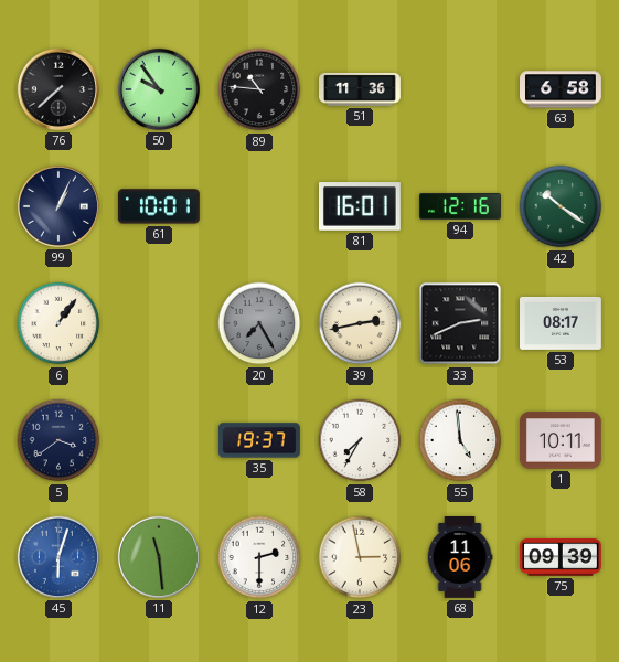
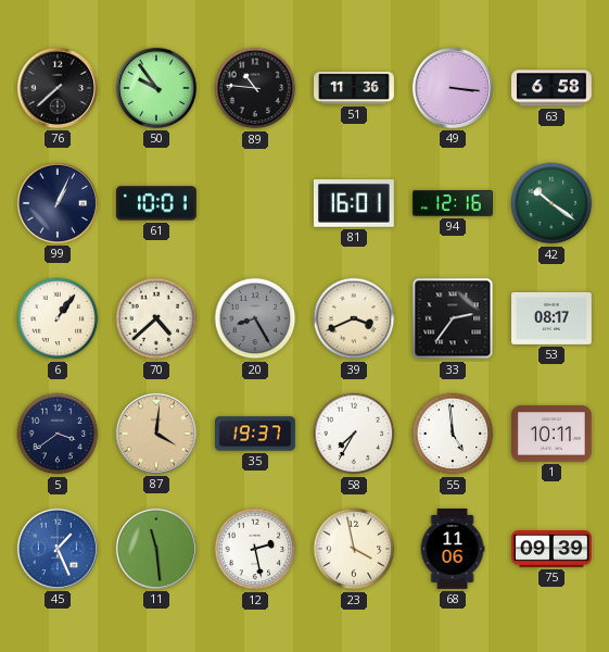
49: none -> 3:16
70: none -> 4:38
20: 7:25 -> 8:25
39: 2:43 -> 3:41
33: 2:41 -> 2:36
87: none -> 4:01
45: 6:03 -> 1:26
12: 2:30 -> 2:28
23: 2:58 -> 3:58
